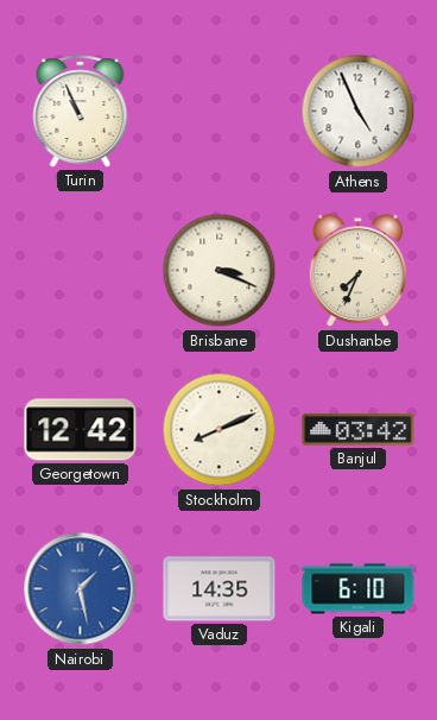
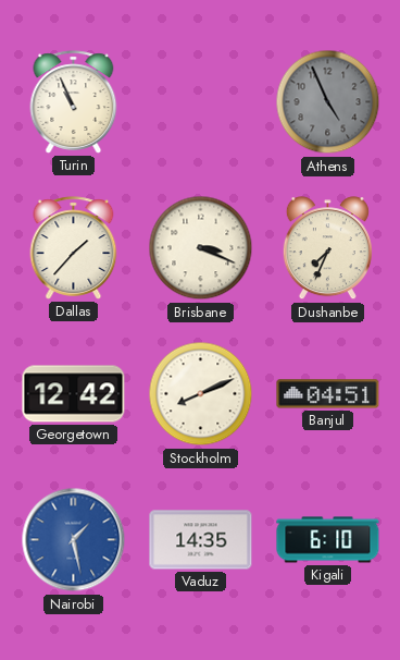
Athens dial: white -> grey
Dallas: none -> 1:37
Banjul: 03:42 -> 04:51
